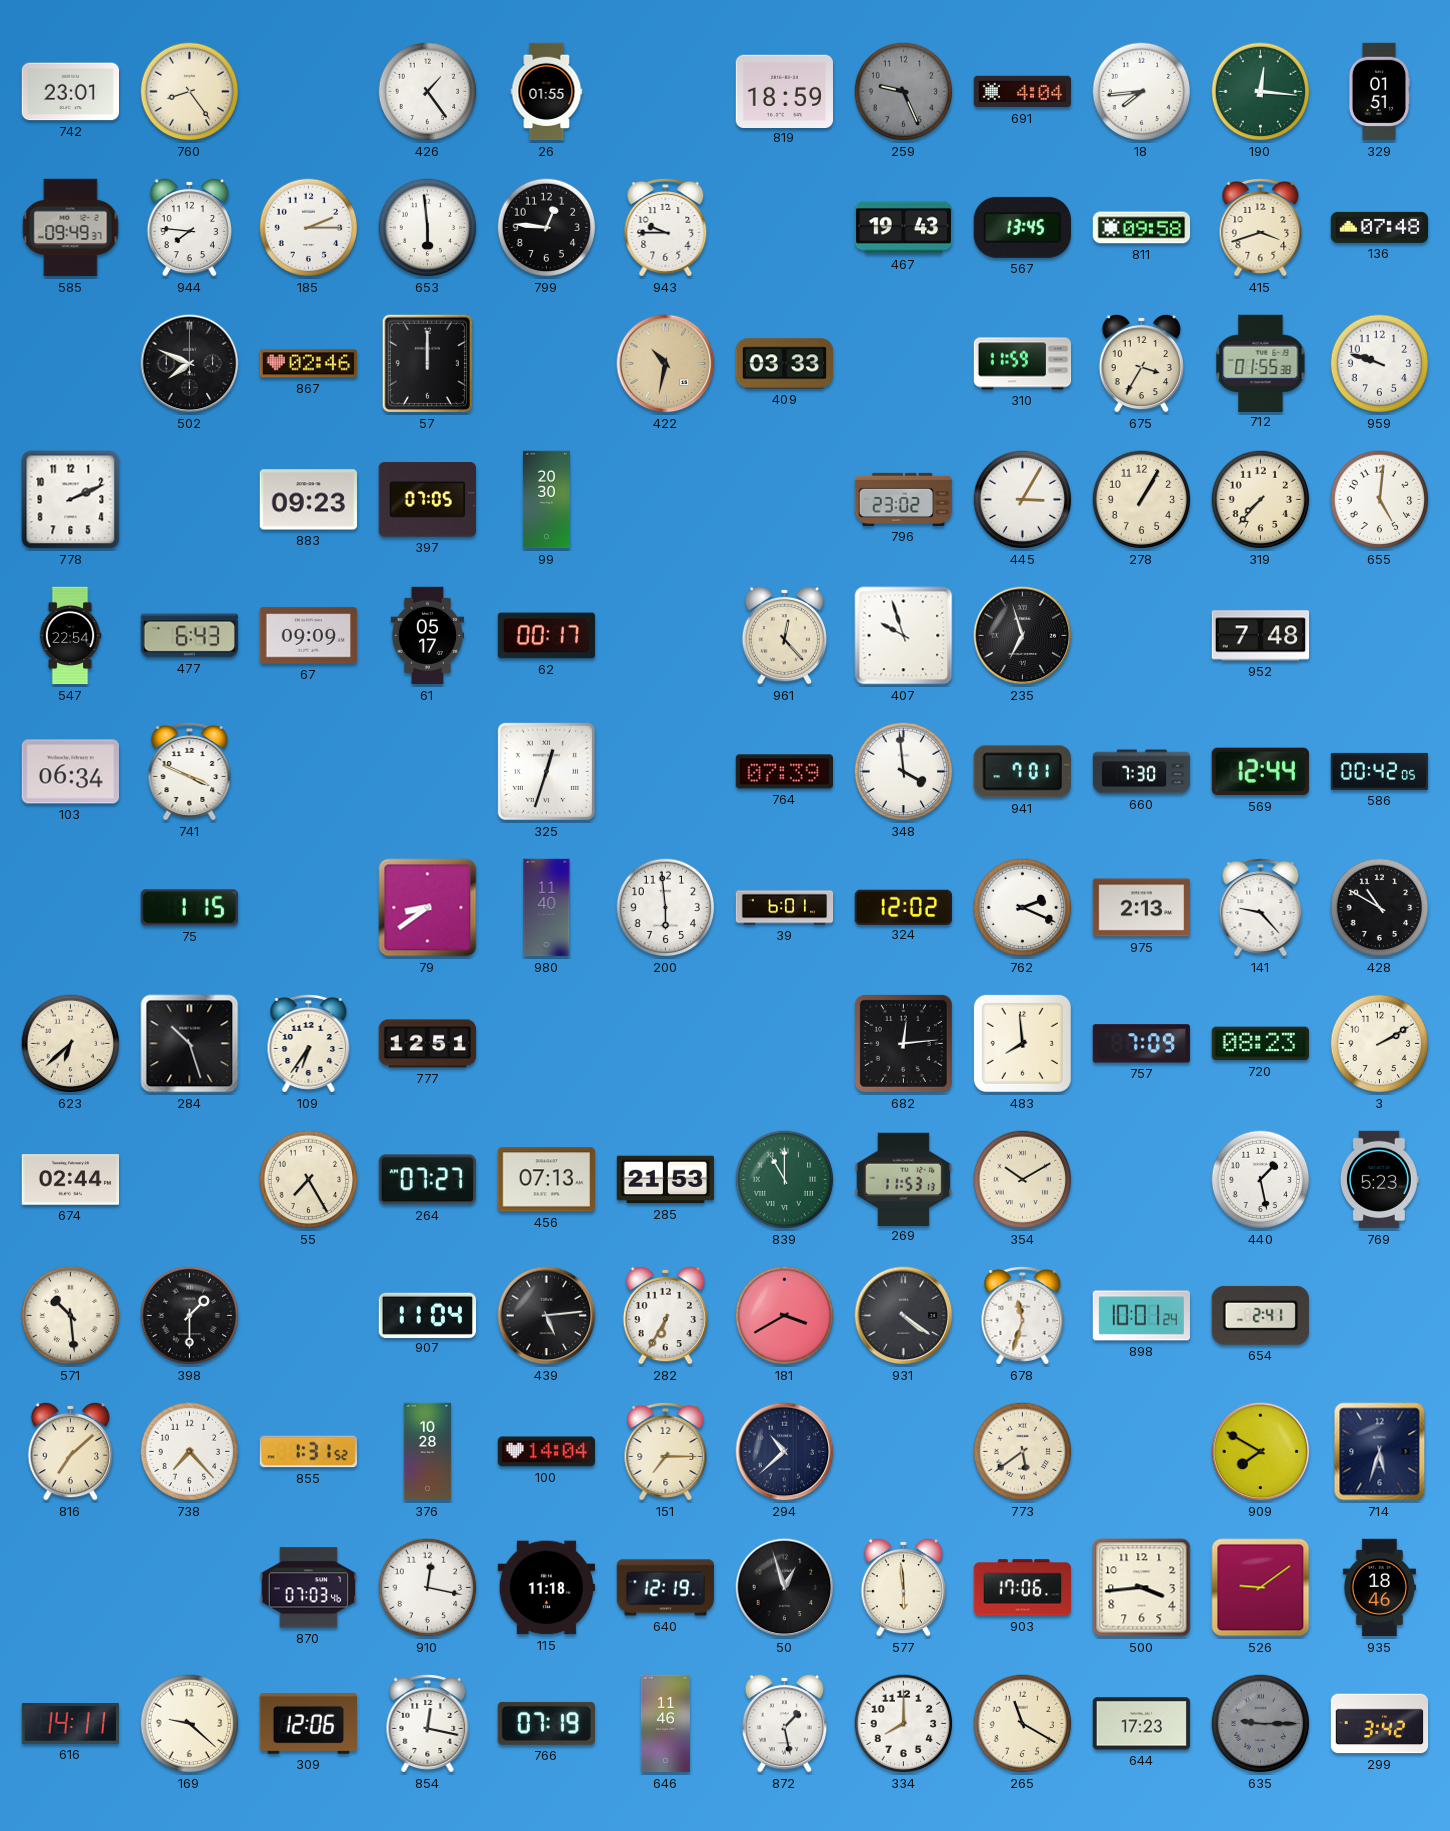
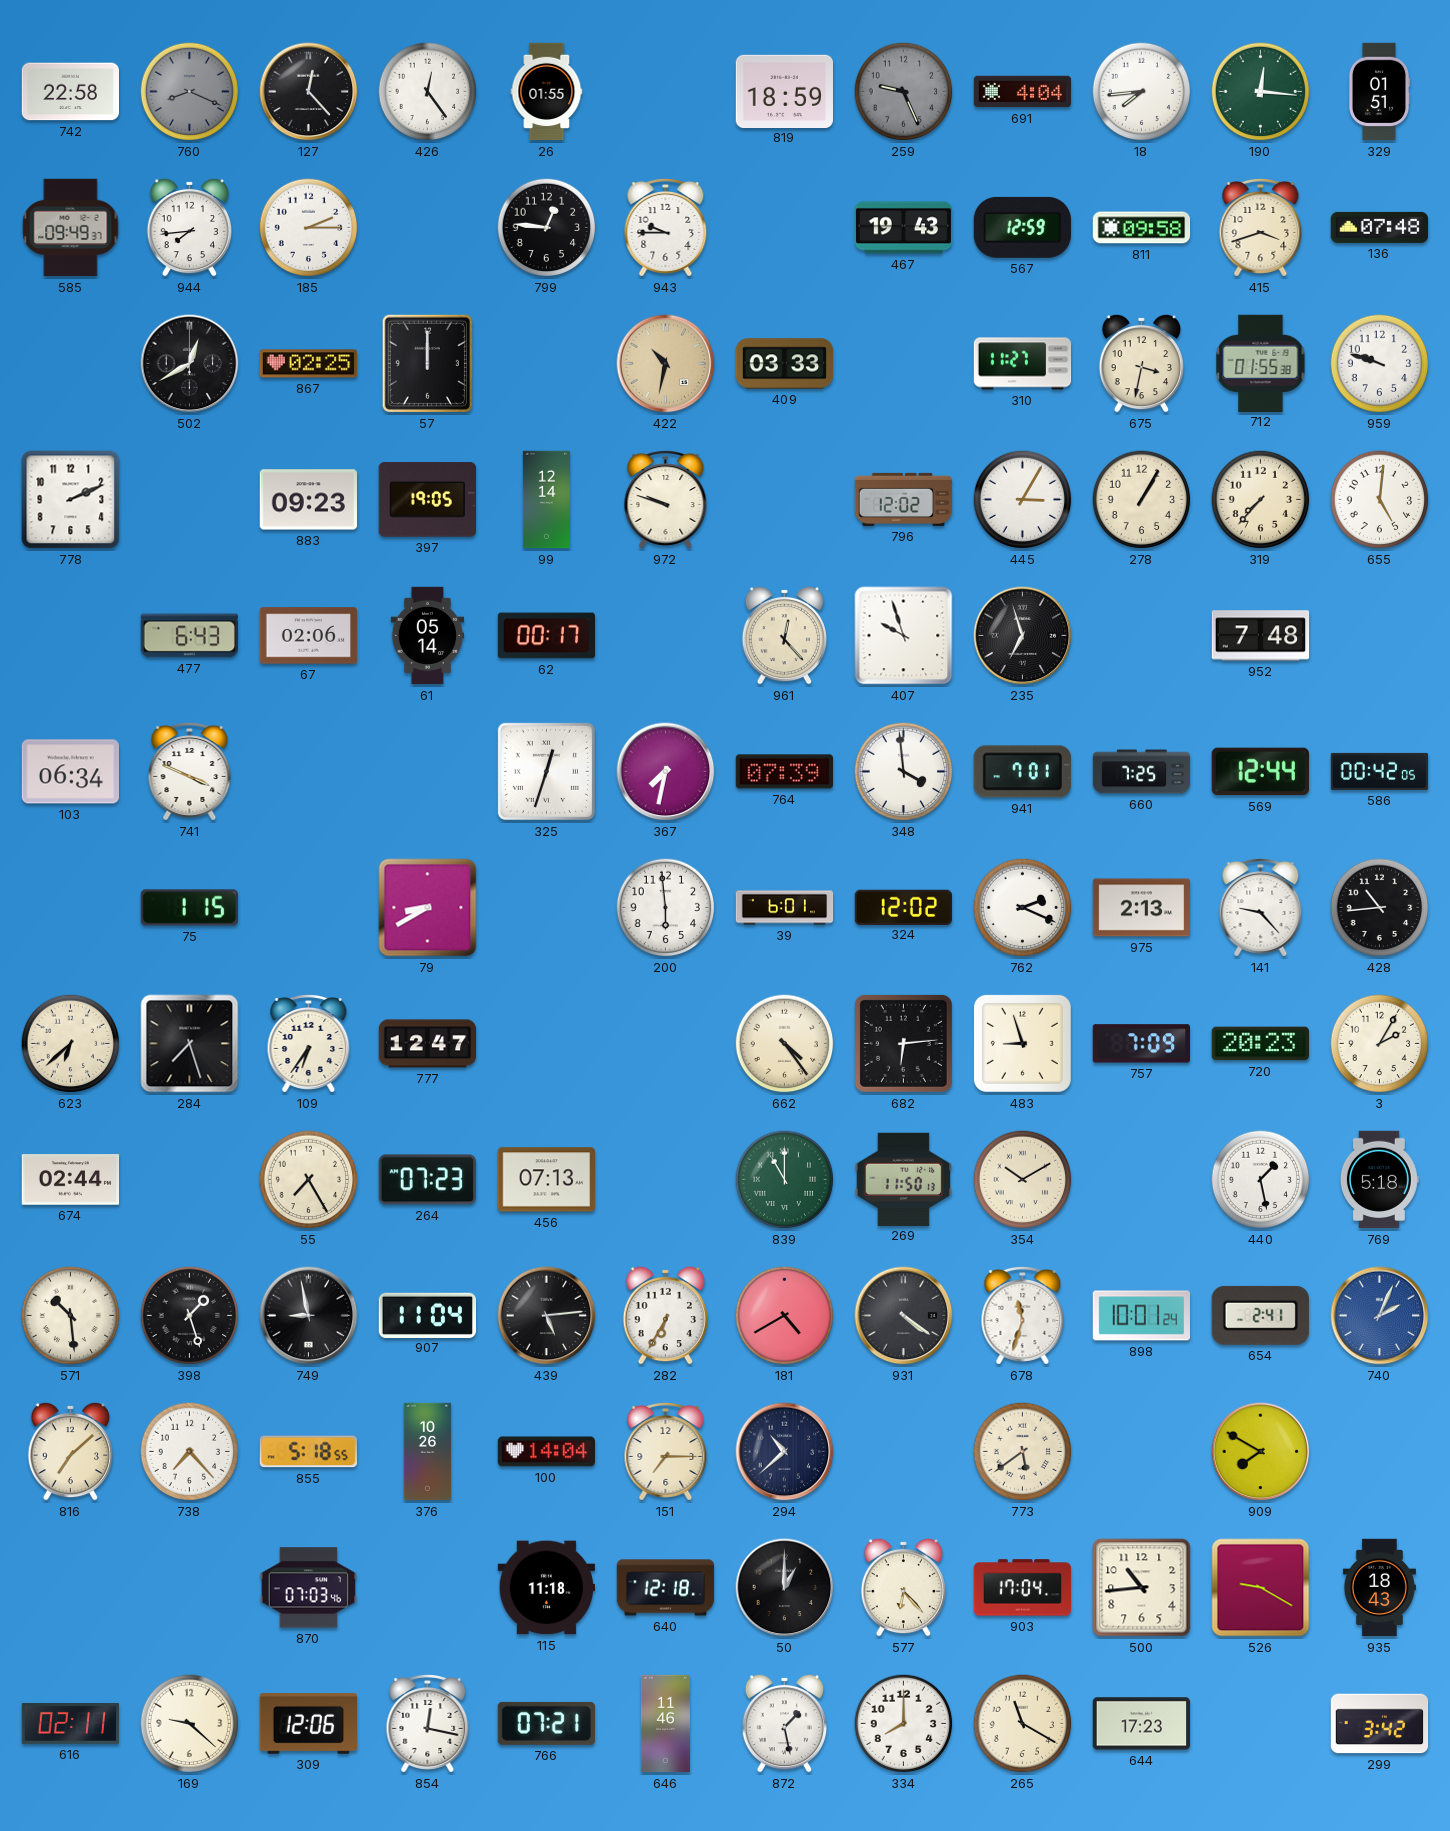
742: 23:01 -> 22:58
760: 8:24 -> 8:19
760 dial: cream -> grey
127: none -> 12:23
426: 1:24 -> 12:24
944: 7:46 -> 7:44
653: 5:59 -> none
567: 13:45 -> 12:59
502: 7:49 -> 12:40
867: 02:46 -> 02:25
310: 11:59 -> 11:27
675: 3:35 -> 3:32
397: 07:05 -> 19:05
99: 20:30 -> 12:14
972: none -> 9:48
796: 23:02 -> 12:02
547: 22:54 -> none
67: 09:09 -> 02:06
61: 05:17 -> 05:14
367: none -> 7:32
660: 7:30 -> 7:25
79: 8:39 -> 8:40
980: 11:40 -> none
428: 10:50 -> 10:44
284: 10:27 -> 7:27
777: 12:51 -> 12:47
662: none -> 4:24
682: 12:14 -> 6:14
483: 7:59 -> 8:57
720: 08:23 -> 20:23
3: 2:10 -> 2:05
264: 07:27 -> 07:23
285: 21:53 -> none
269: 11:53 -> 11:50
769: 5:23 -> 5:18
398: 1:30 -> 1:27
749: none -> 8:58
181: 3:40 -> 4:40
740: none -> 2:04
855: 1:31 -> 5:18
376: 10:28 -> 10:26
714: 5:33 -> none
910: 12:17 -> none
640: 12:19 -> 12:18
50: 12:57 -> 1:00
577: 5:59 -> 6:23
903: 17:06 -> 17:04
500: 3:44 -> 10:44
526: 9:09 -> 9:20
935: 18:46 -> 18:43
616: 14:11 -> 02:11
766: 07:19 -> 07:21
635: 9:15 -> none
